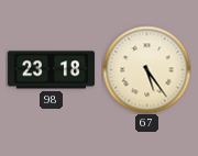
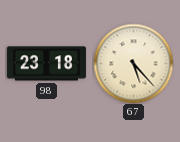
67: 5:24 -> 5:23
